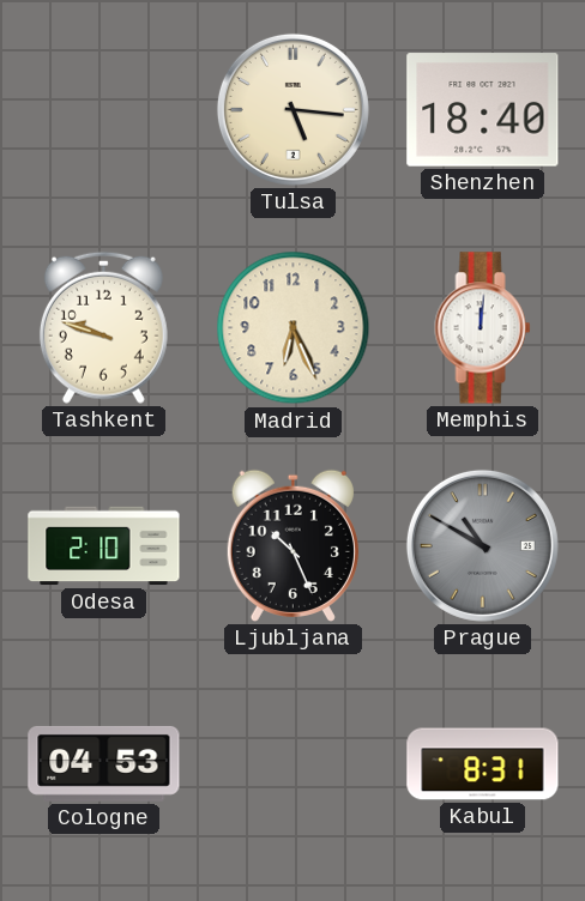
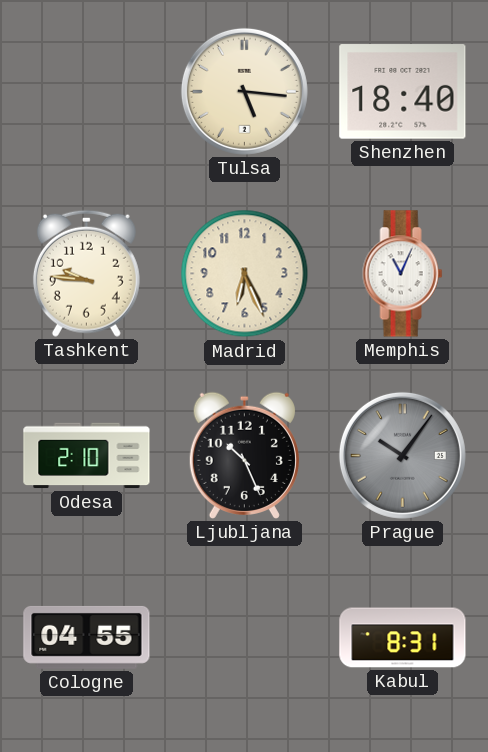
Tashkent: 9:48 -> 9:46
Memphis: 12:01 -> 11:04
Prague: 10:50 -> 10:06
Cologne: 04:53 -> 04:55
